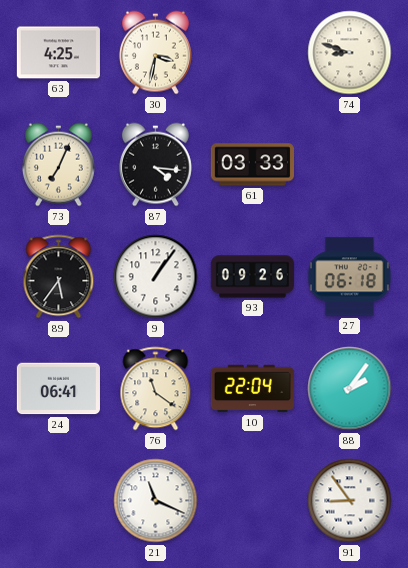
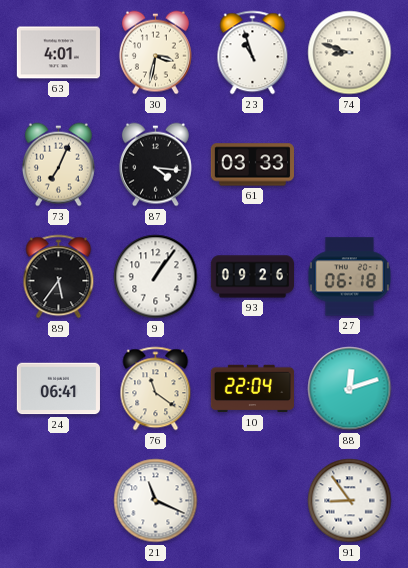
63: 4:25 -> 4:01
23: none -> 10:57
88: 2:06 -> 12:12
